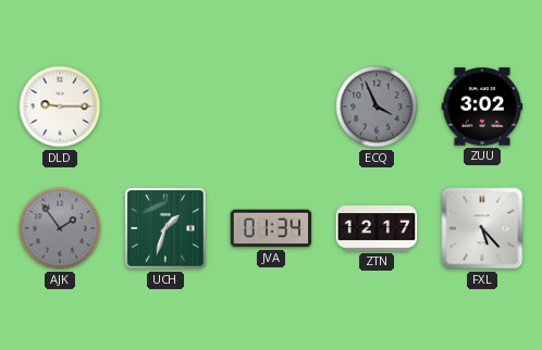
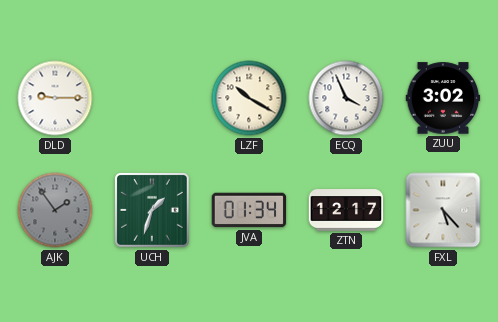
LZF: none -> 10:20
ECQ dial: grey -> white
